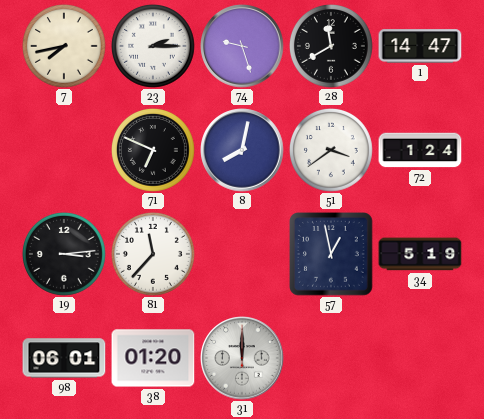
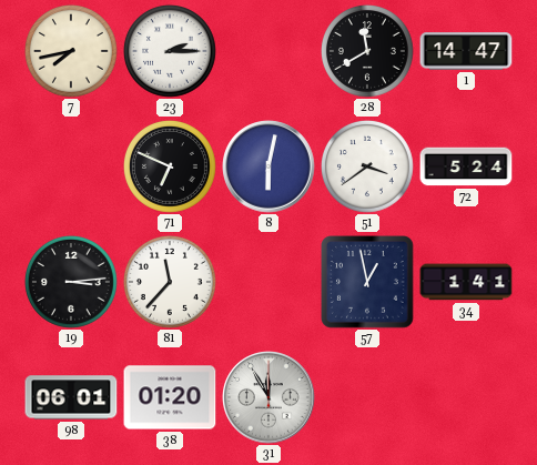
74: 9:27 -> none
8: 8:02 -> 6:02
72: 1:24 -> 5:24
34: 5:19 -> 1:41
31: 12:00 -> 11:55
